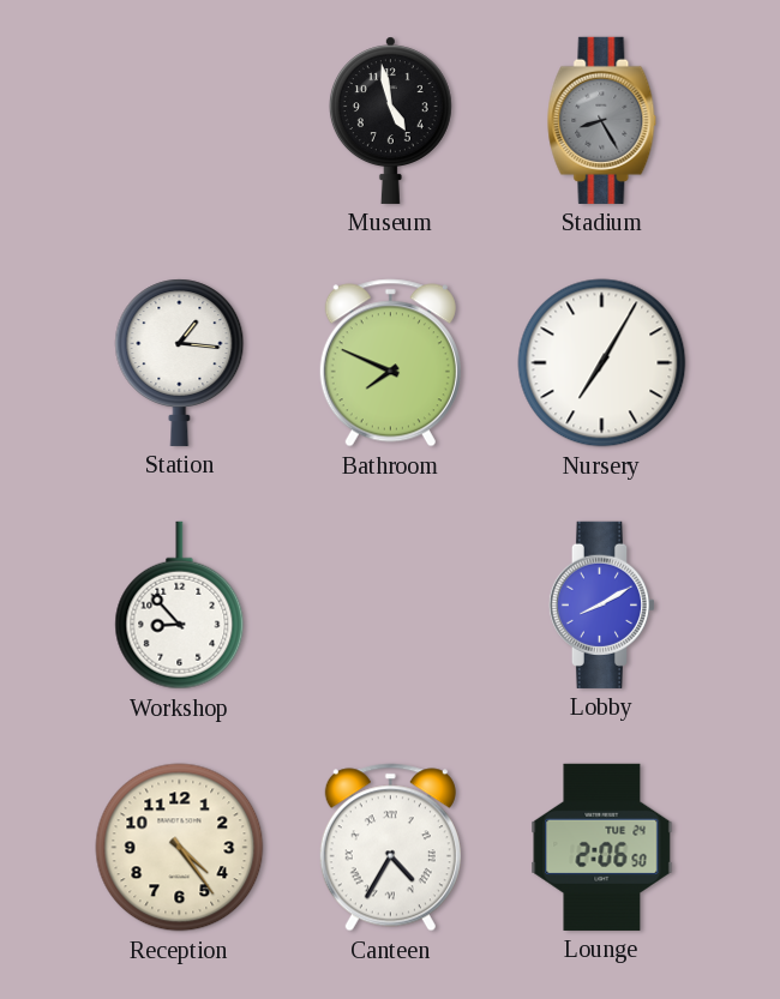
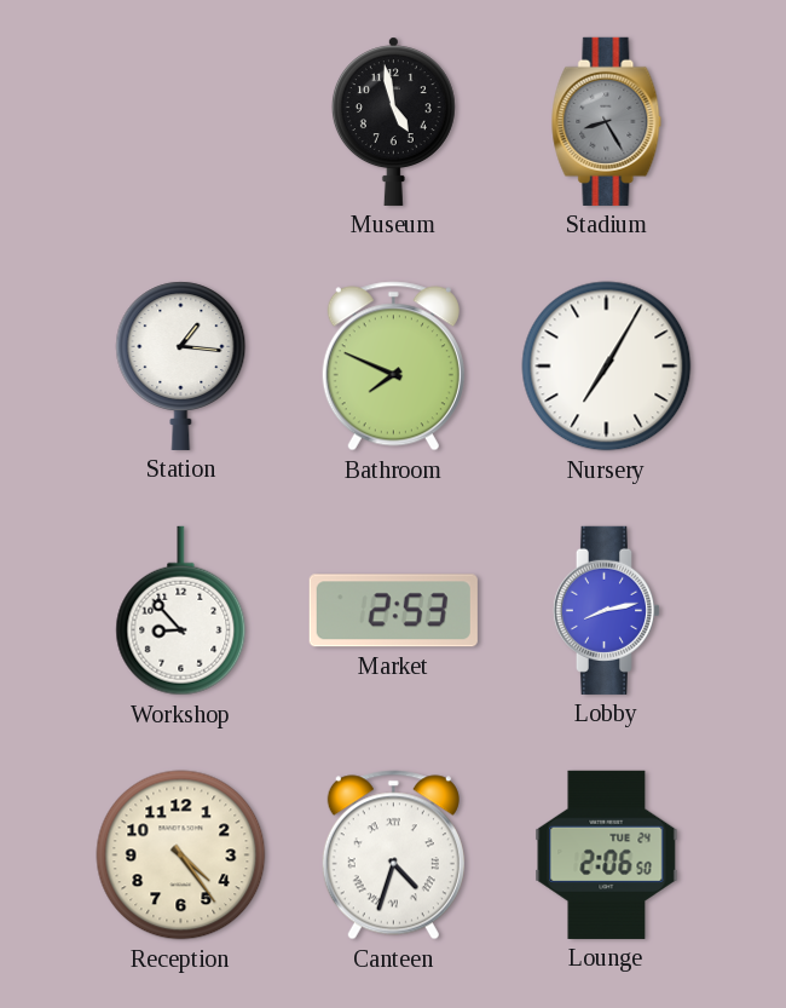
Market: none -> 2:53
Lobby: 8:10 -> 8:13
Canteen: 4:35 -> 4:33
